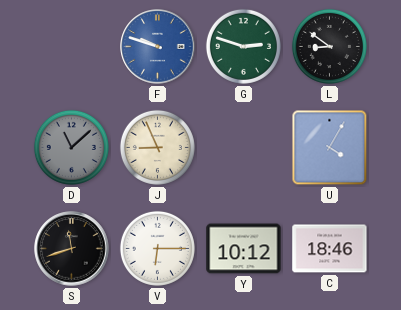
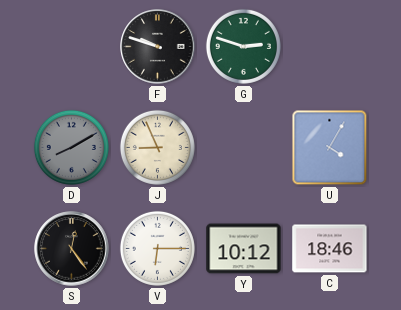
F dial: blue -> black
L: 8:51 -> none
D: 11:08 -> 8:10
S: 11:42 -> 12:24
